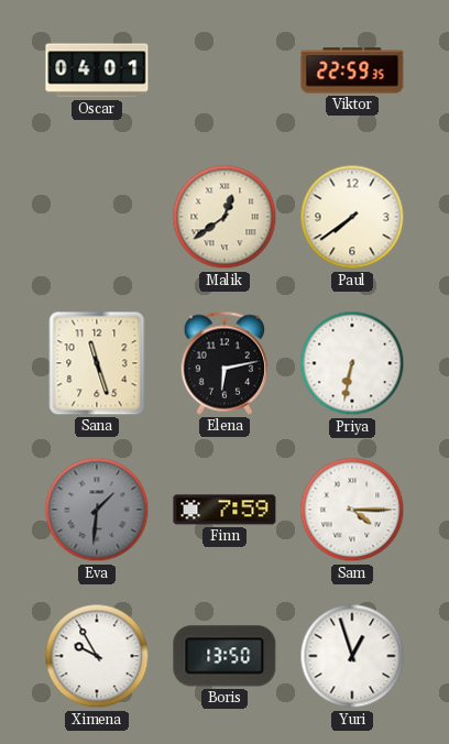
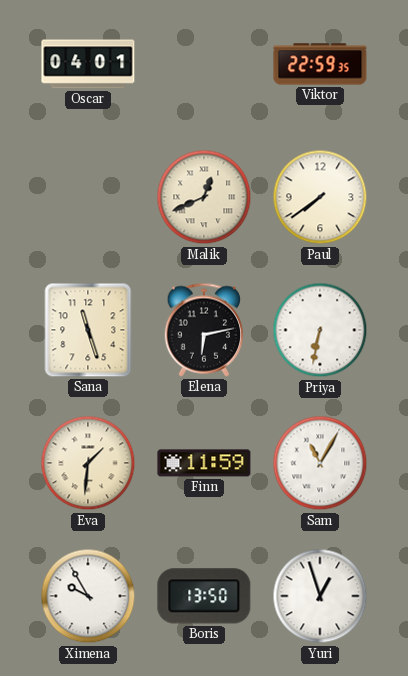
Malik: 12:39 -> 12:41
Eva dial: grey -> cream
Finn: 7:59 -> 11:59
Sam: 4:15 -> 11:05
